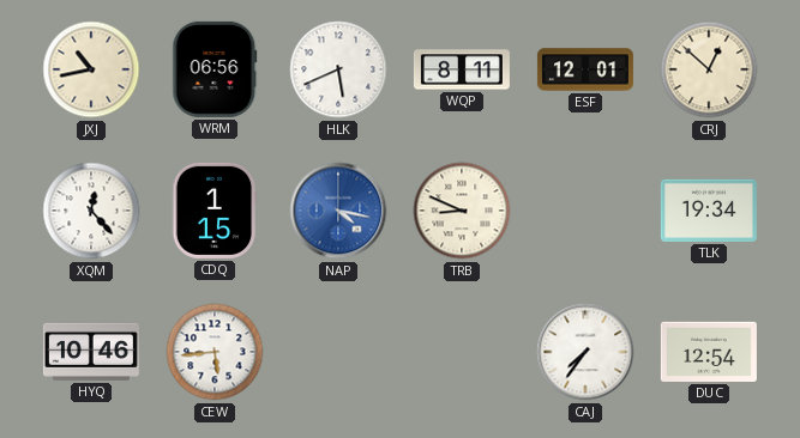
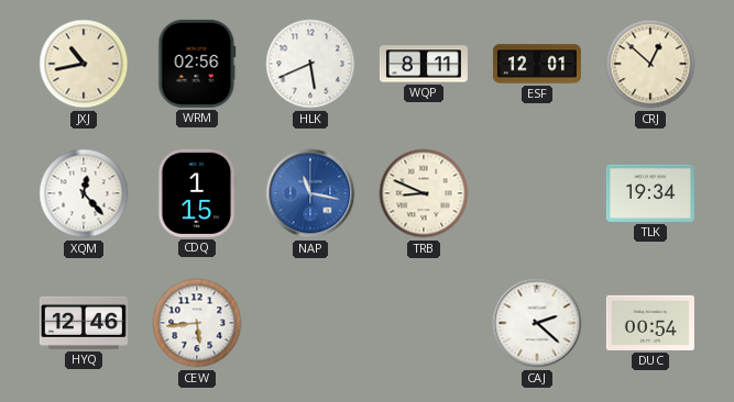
WRM: 06:56 -> 02:56
NAP: 4:17 -> 11:17
HYQ: 10:46 -> 12:46
CAJ: 7:36 -> 2:22
DUC: 12:54 -> 00:54
